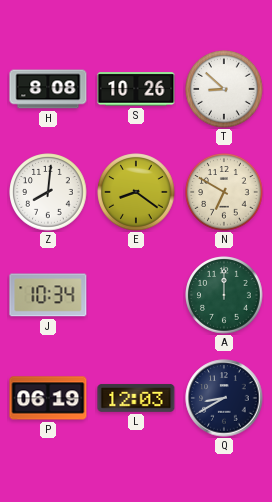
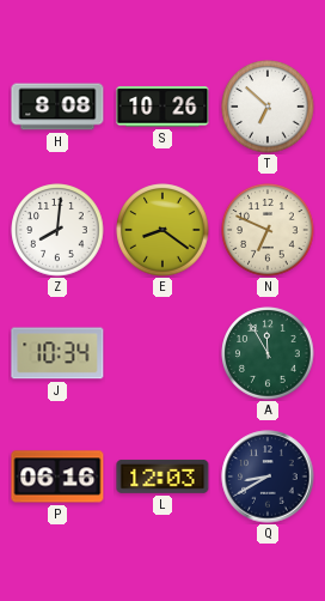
T: 8:52 -> 6:52
N: 6:50 -> 6:49
A: 12:00 -> 11:55
P: 06:19 -> 06:16
